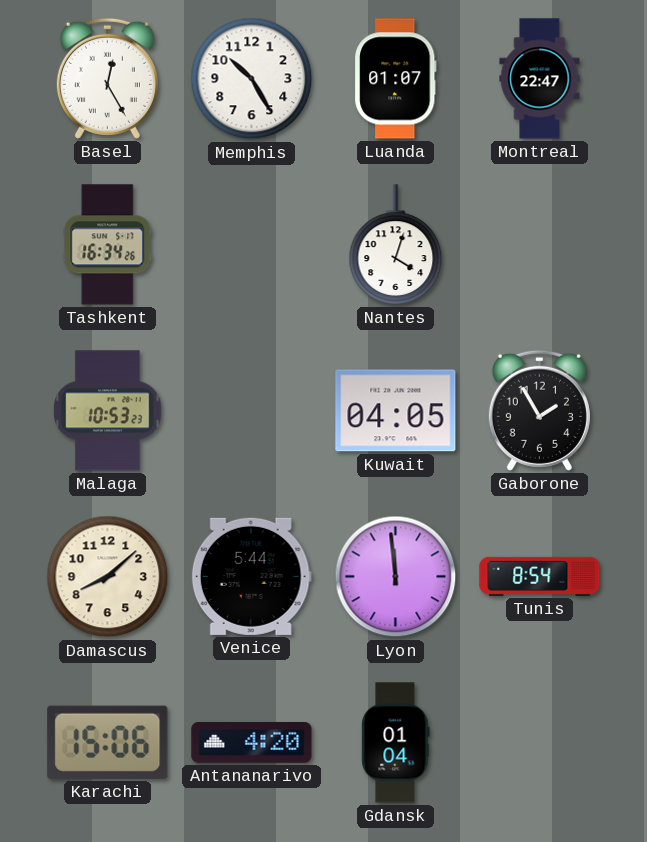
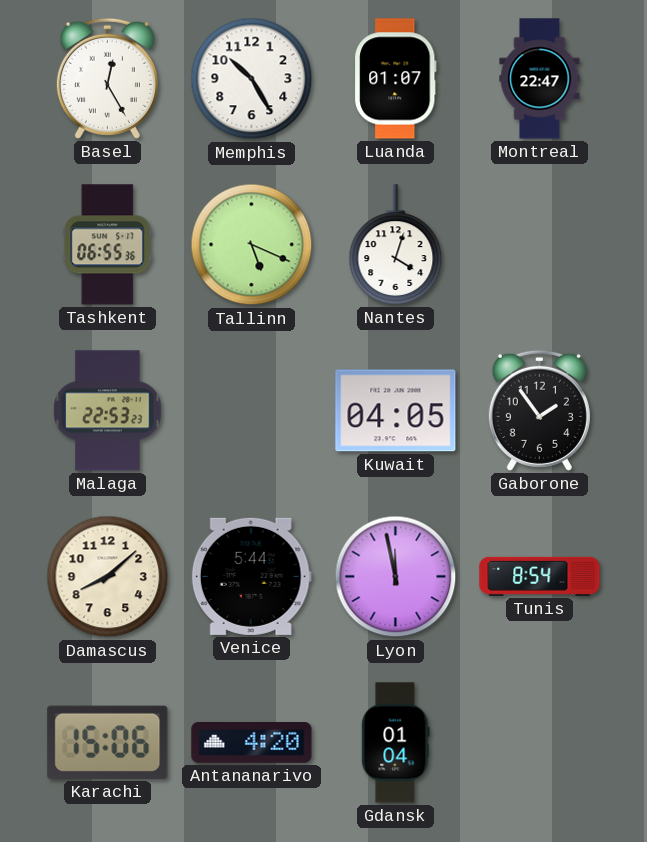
Tashkent: 16:34 -> 06:55
Tallinn: none -> 5:19
Malaga: 10:53 -> 22:53
Gaborone: 1:55 -> 1:54
Lyon: 11:59 -> 11:58
